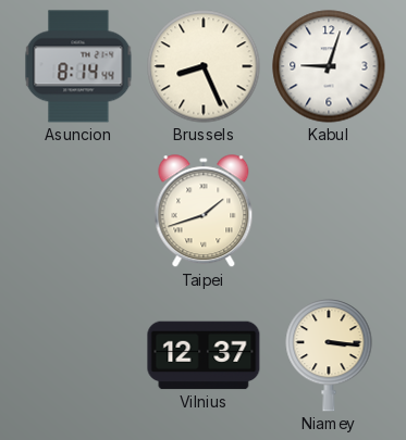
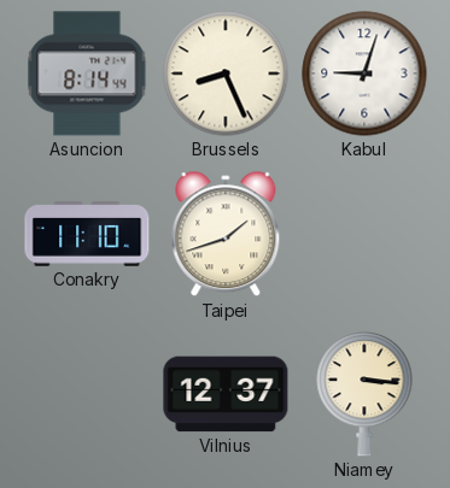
Conakry: none -> 11:10
